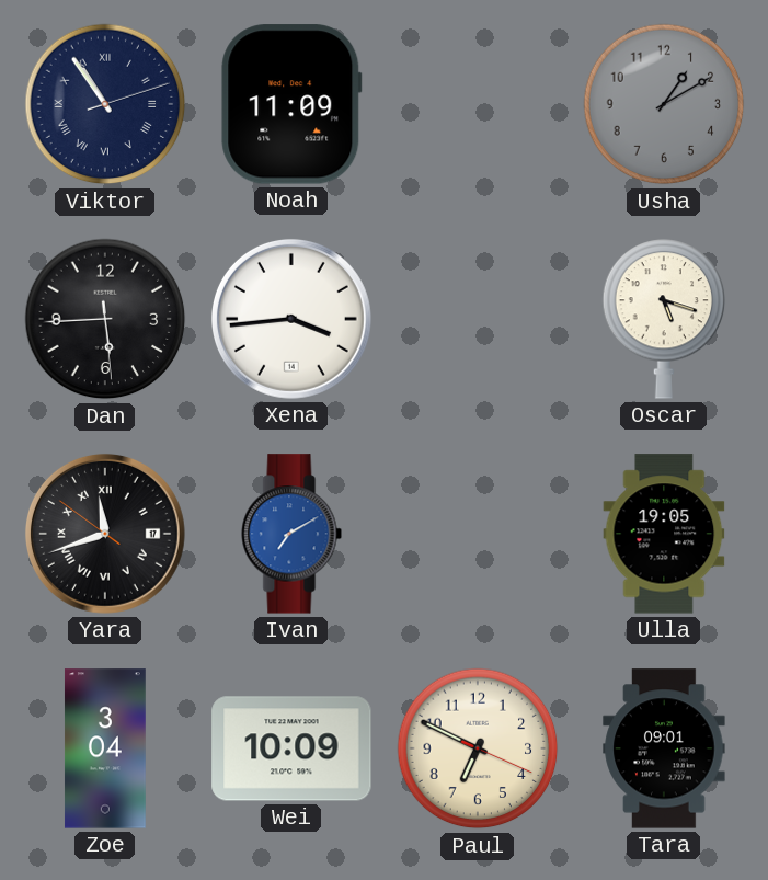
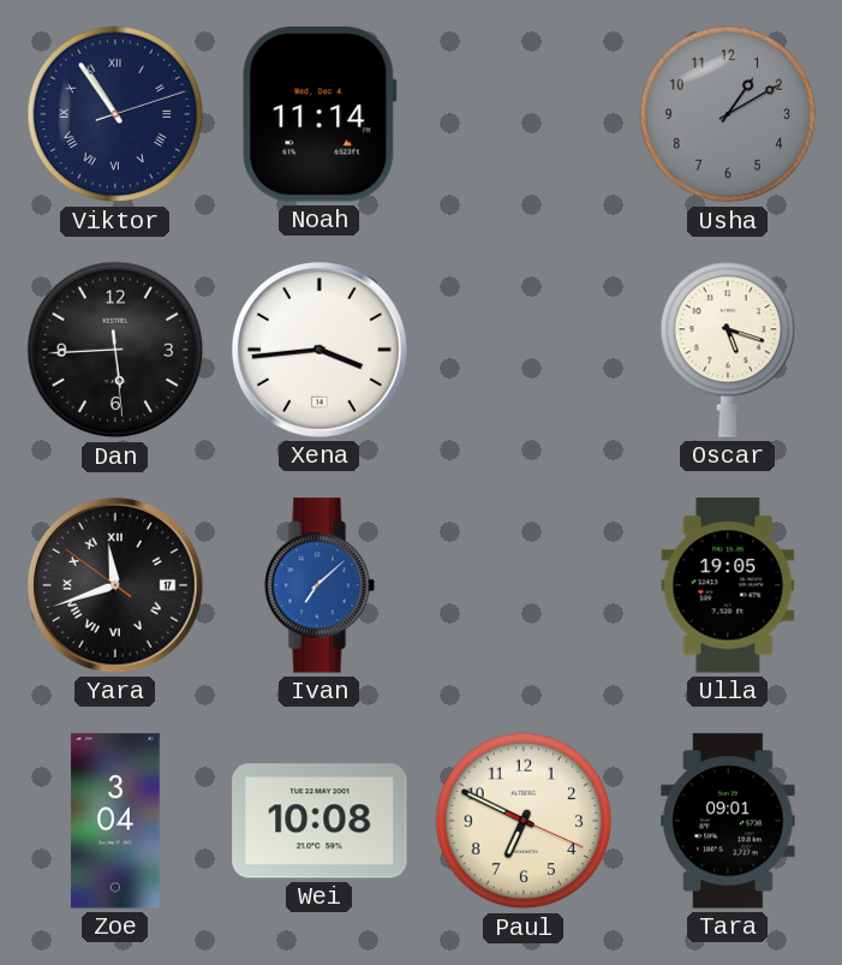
Noah: 11:09 -> 11:14
Ivan: 7:10 -> 7:08
Wei: 10:09 -> 10:08
